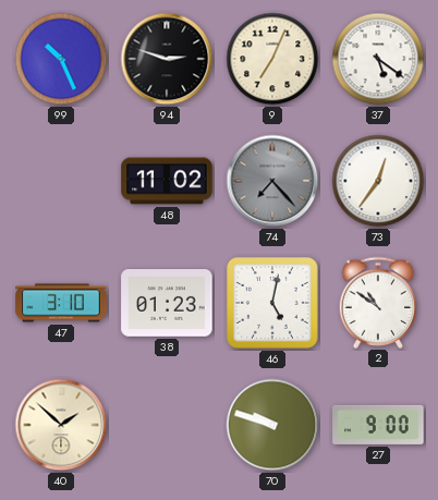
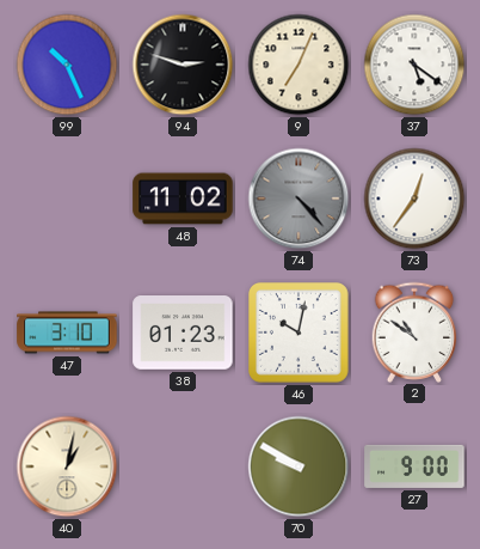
74: 7:23 -> 4:23
46: 5:02 -> 10:02
40: 1:52 -> 1:02
70: 9:48 -> 9:50
